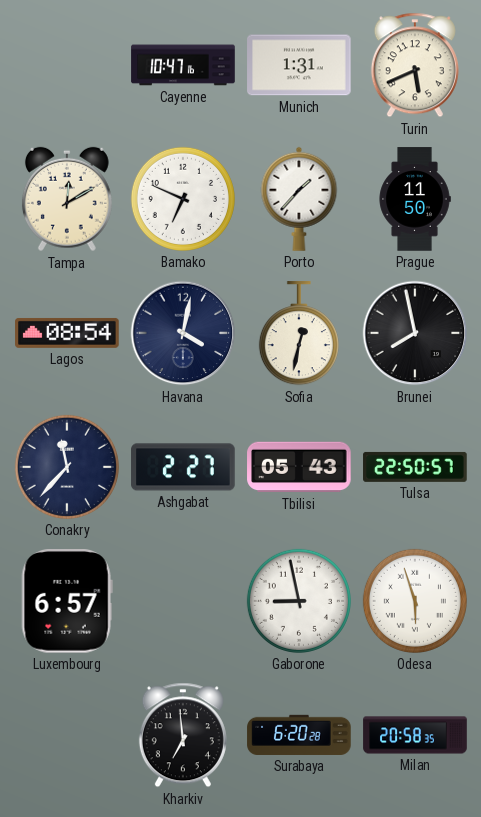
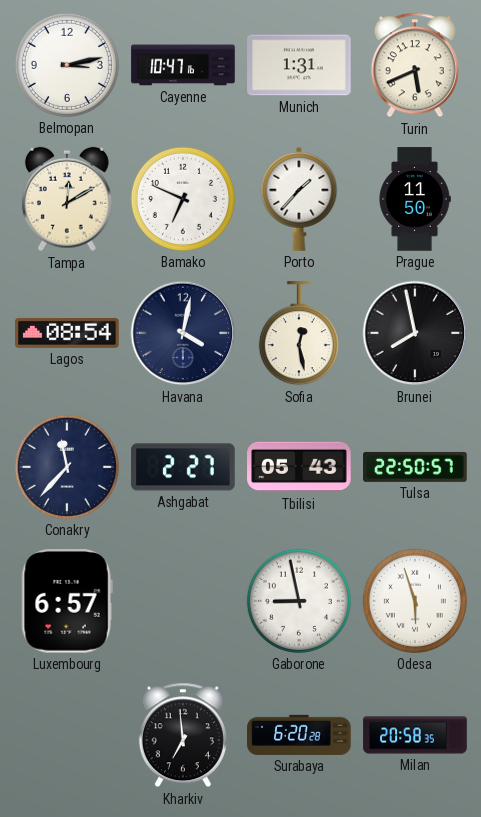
Belmopan: none -> 3:13
Sofia: 12:32 -> 12:28
